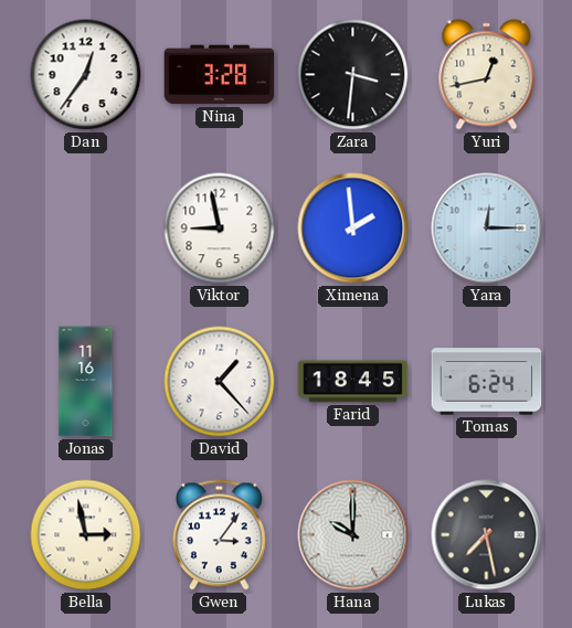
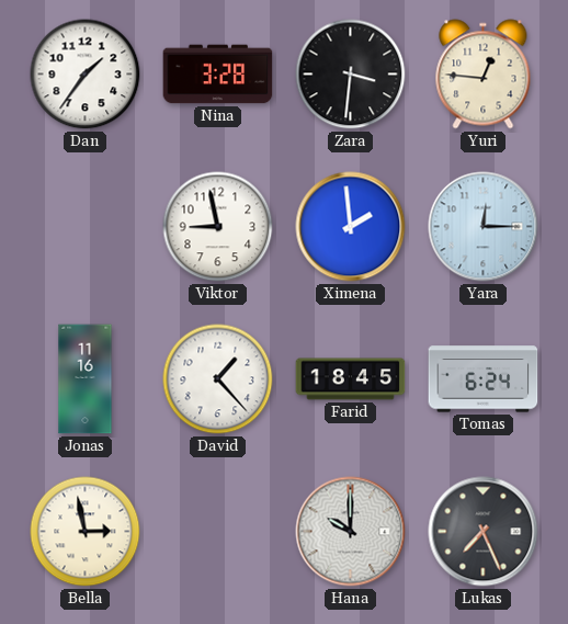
Dan: 12:36 -> 1:36
Yuri: 12:43 -> 12:46
Gwen: 3:06 -> none
Lukas: 7:28 -> 7:26
